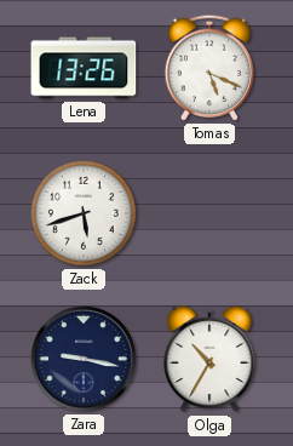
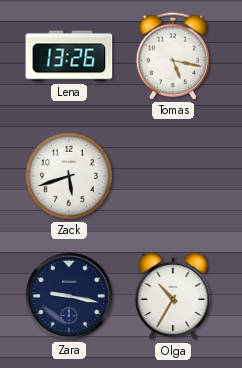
Tomas: 5:19 -> 5:17
